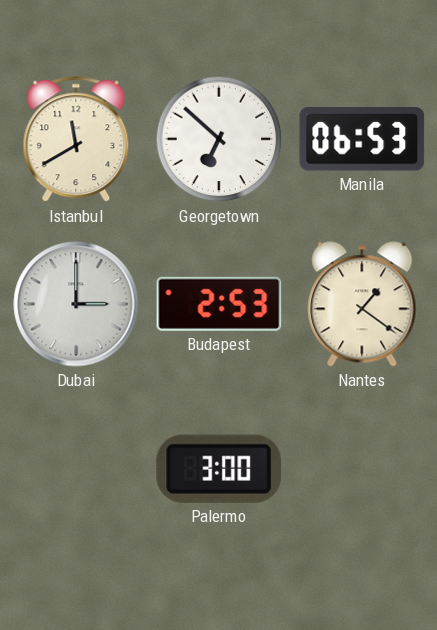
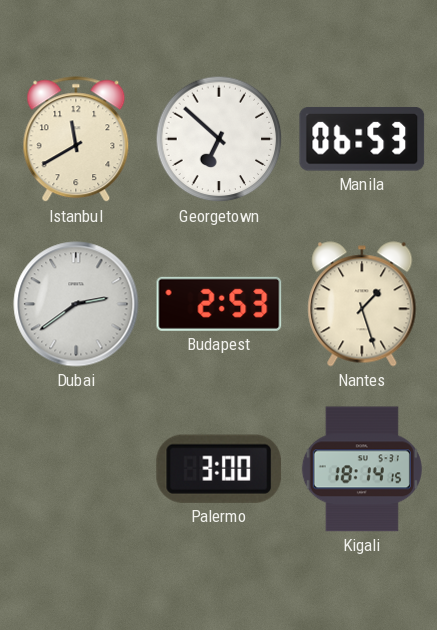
Dubai: 3:00 -> 2:39
Nantes: 1:21 -> 1:27
Kigali: none -> 18:14
